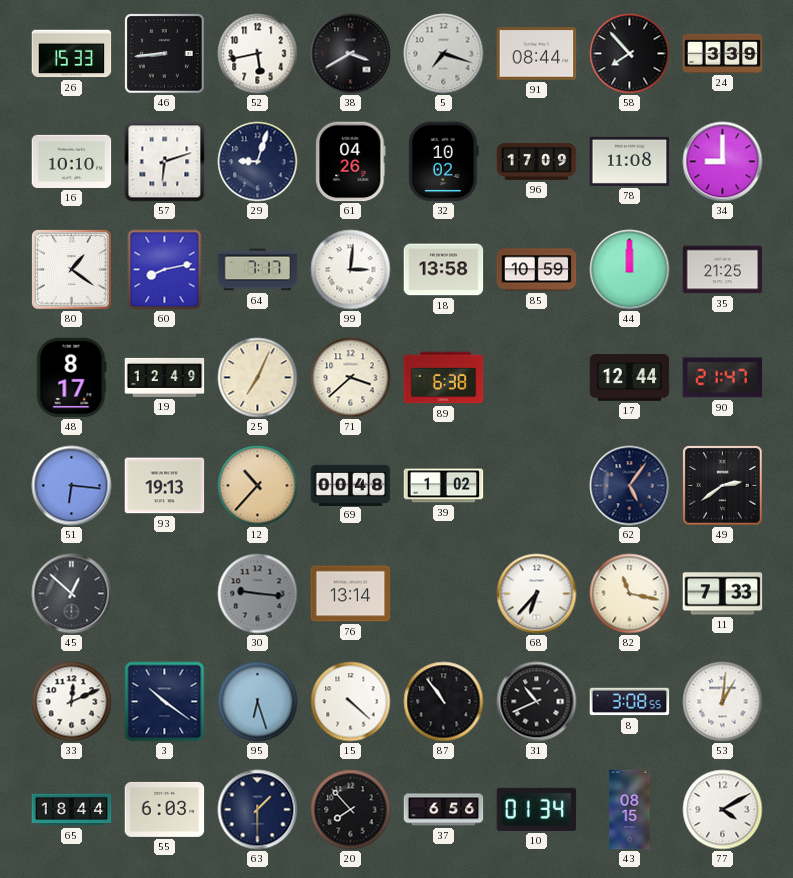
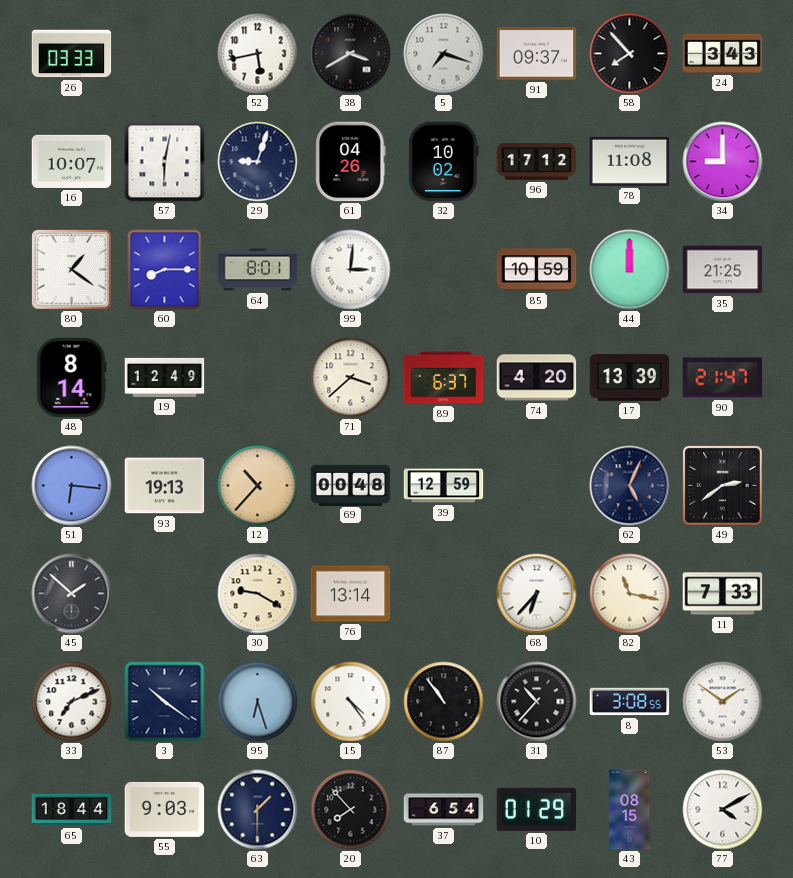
26: 15:33 -> 03:33
46: 8:44 -> none
91: 08:44 -> 09:37
24: 3:39 -> 3:43
16: 10:10 -> 10:07
57: 6:12 -> 6:02
96: 17:09 -> 17:12
60: 8:13 -> 8:15
64: 7:17 -> 8:01
18: 13:58 -> none
48: 8:17 -> 8:14
25: 7:04 -> none
89: 6:38 -> 6:37
74: none -> 4:20
17: 12:44 -> 13:39
39: 1:02 -> 12:59
62: 5:06 -> 5:04
45: 12:52 -> 1:52
30: 9:16 -> 9:20
30 dial: grey -> cream
33: 12:11 -> 7:11
15: 4:22 -> 4:24
31: 10:41 -> 10:37
53: 1:01 -> 1:51
55: 6:03 -> 9:03
37: 6:56 -> 6:54
10: 01:34 -> 01:29
